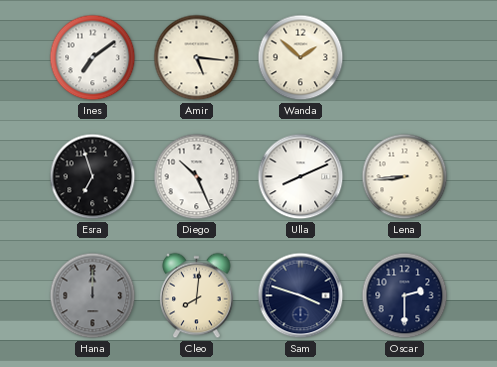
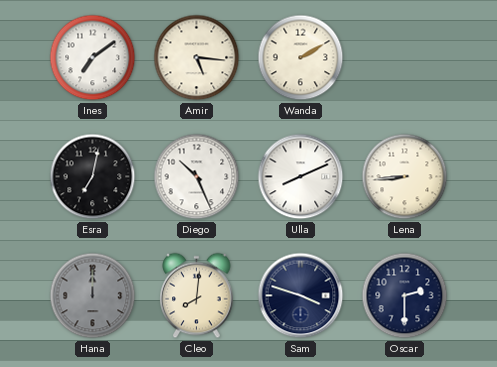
Wanda: 1:52 -> 2:10
Esra: 6:57 -> 7:02
